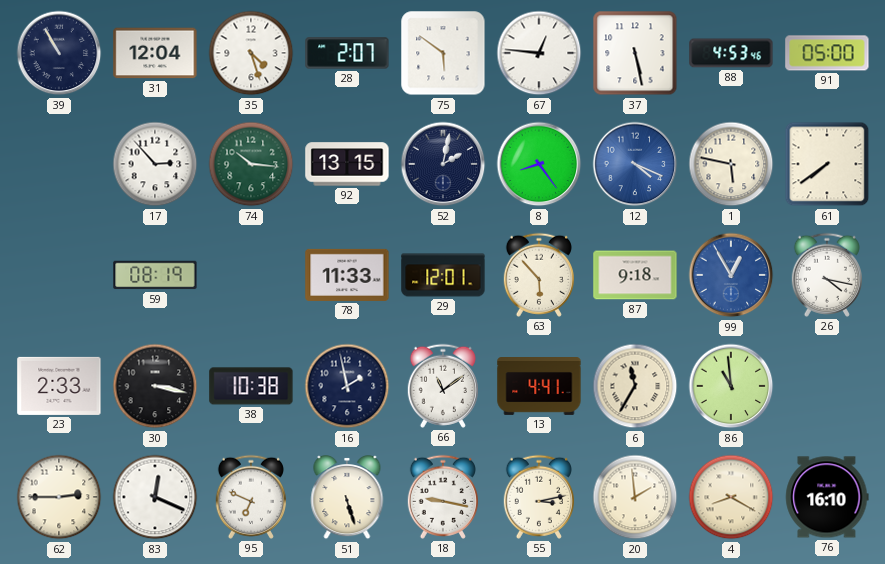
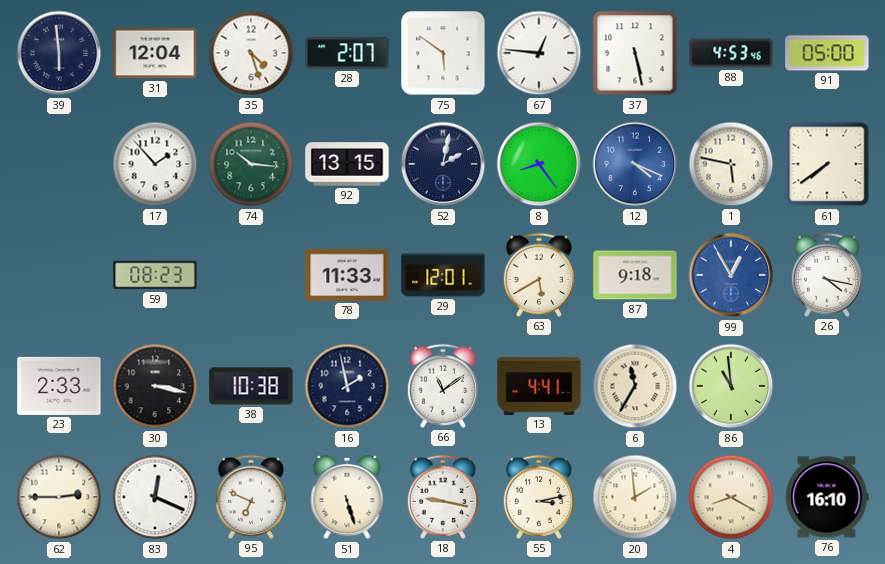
39: 10:55 -> 5:59
17: 2:53 -> 1:53
59: 08:19 -> 08:23
63: 5:53 -> 5:40
